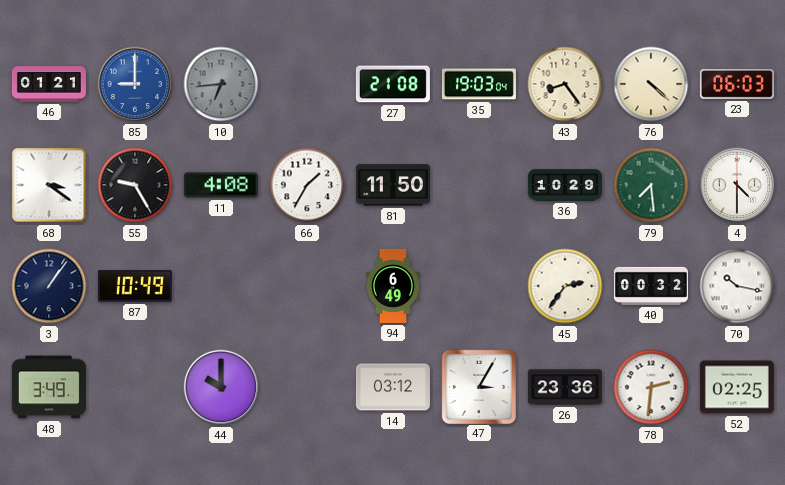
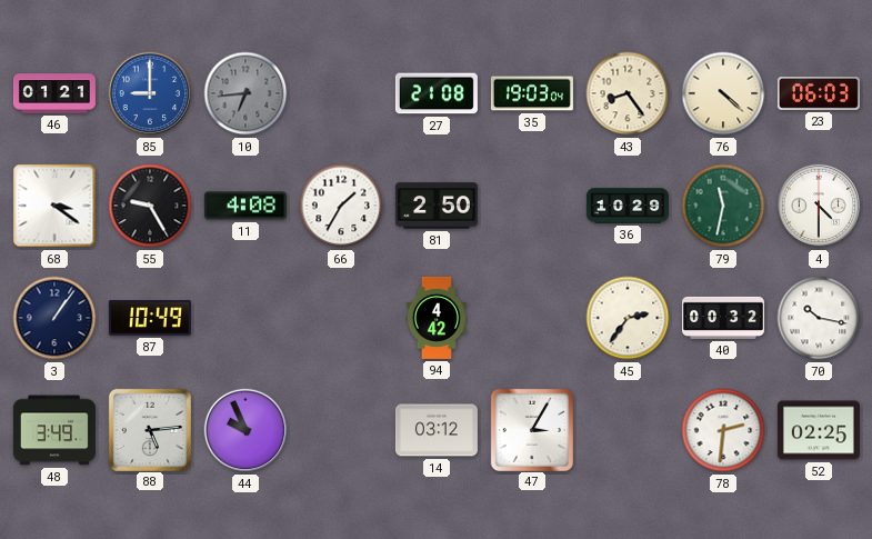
81: 11:50 -> 2:50
79: 7:29 -> 11:32
94: 6:49 -> 4:42
88: none -> 5:14
44: 10:00 -> 9:56
26: 23:36 -> none
